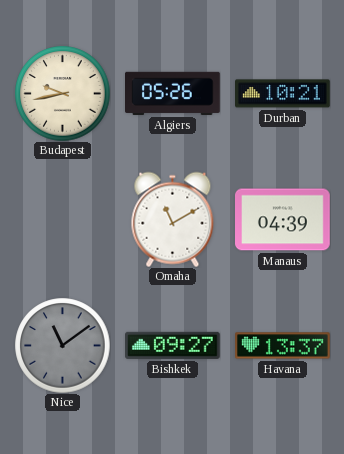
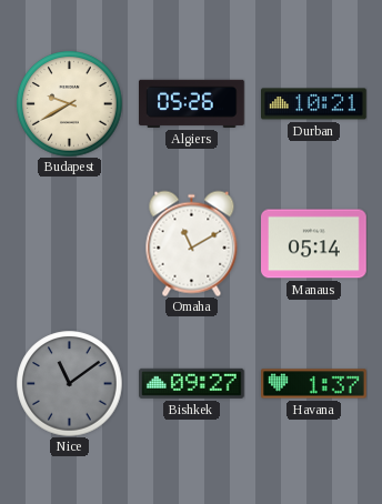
Budapest: 9:43 -> 9:40
Manaus: 04:39 -> 05:14
Havana: 13:37 -> 1:37
